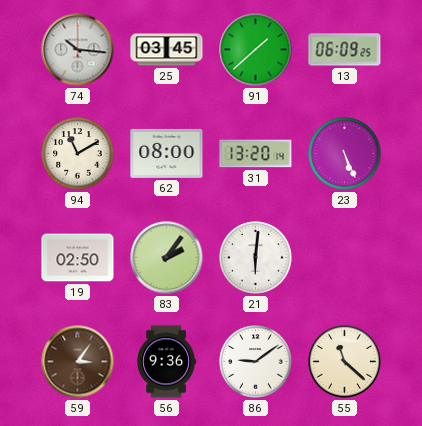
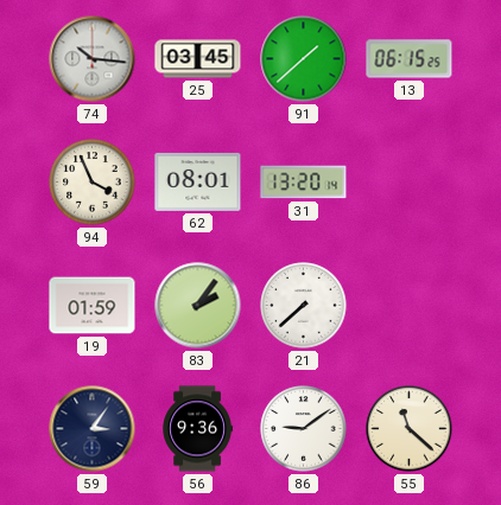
13: 06:09 -> 06:15
94: 11:10 -> 3:56
62: 08:00 -> 08:01
23: 5:26 -> none
19: 02:50 -> 01:59
21: 6:01 -> 7:38
59 dial: brown -> navy
